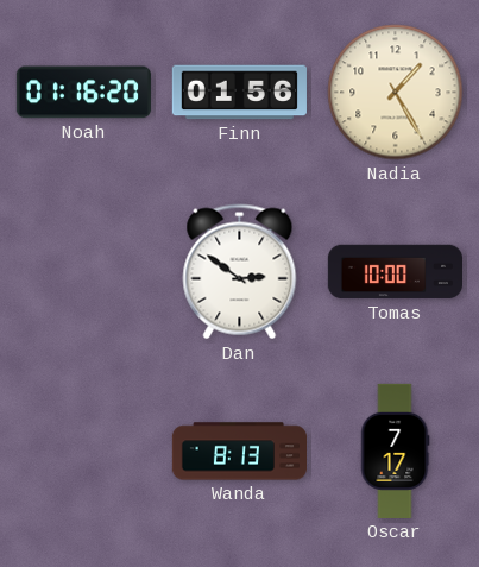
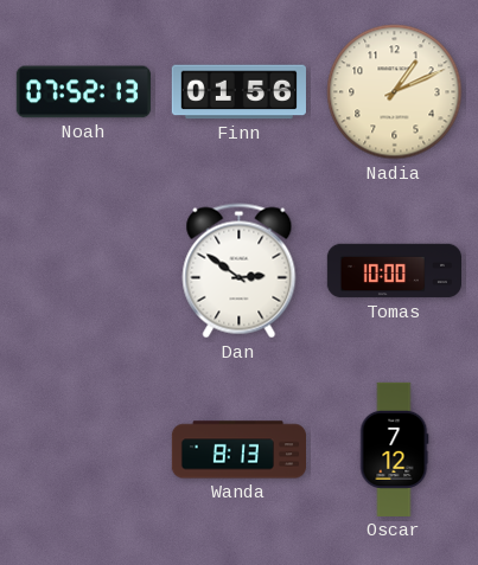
Noah: 01:16 -> 07:52
Nadia: 1:25 -> 1:11
Oscar: 7:17 -> 7:12
